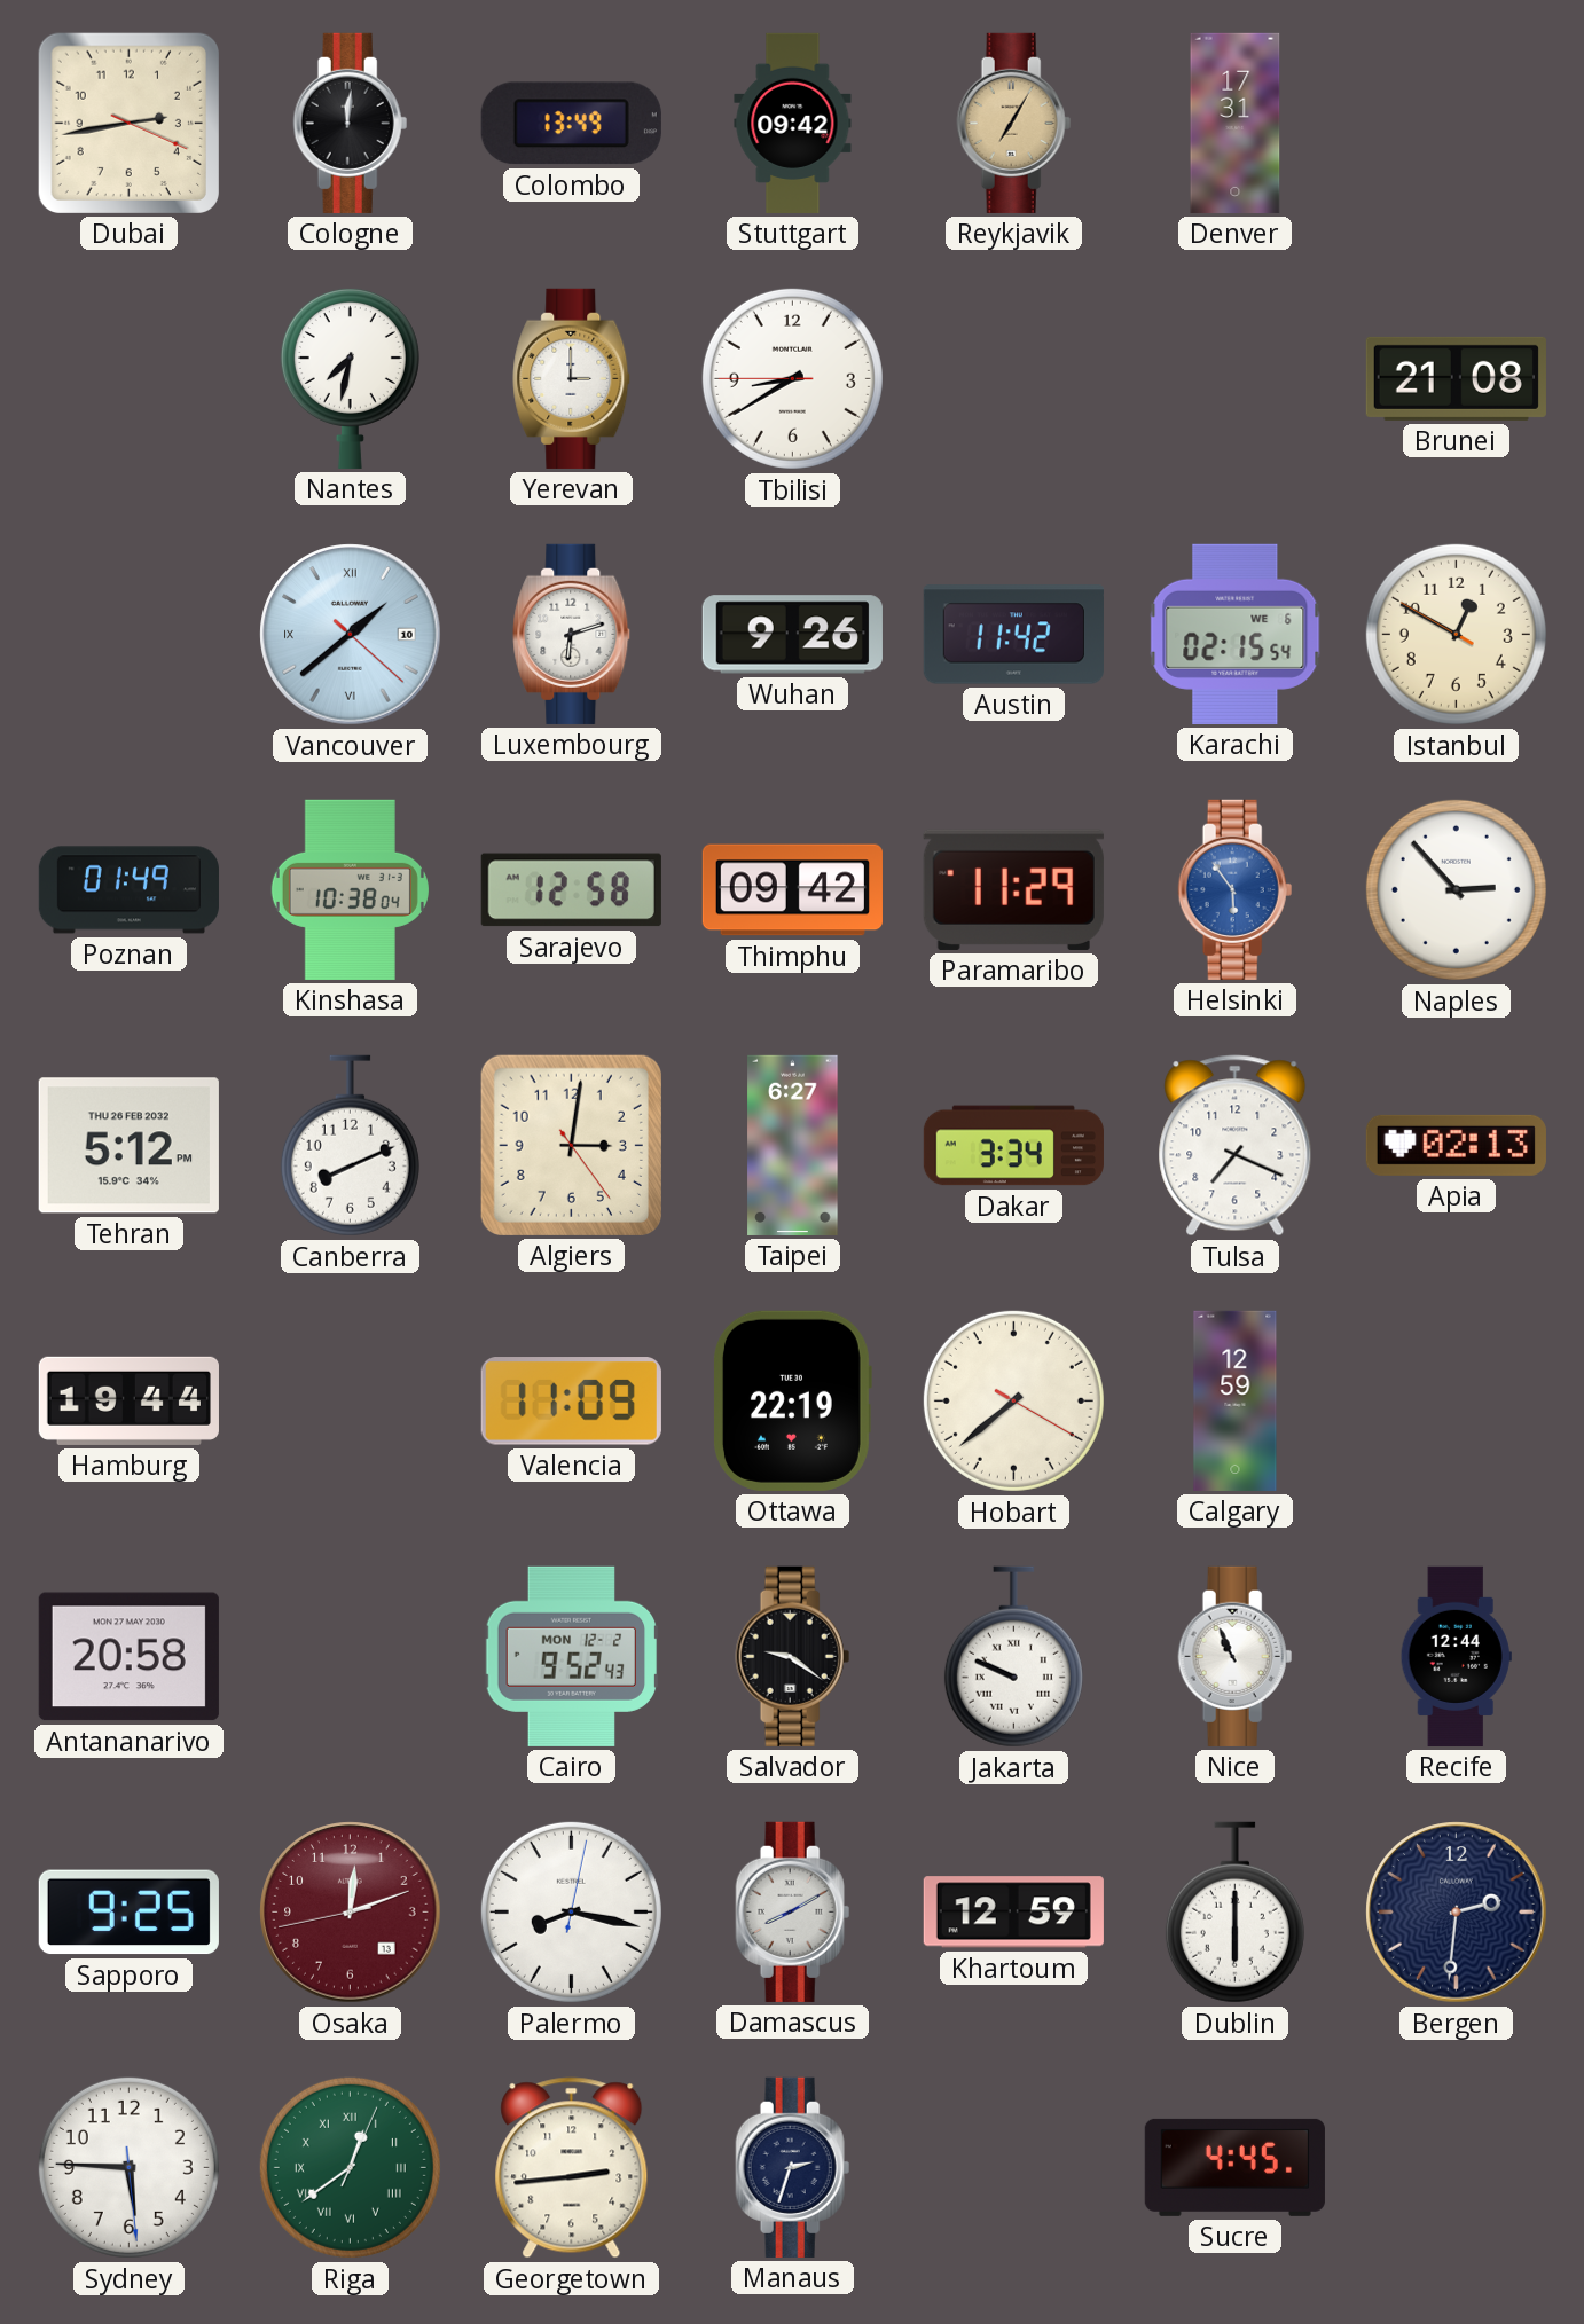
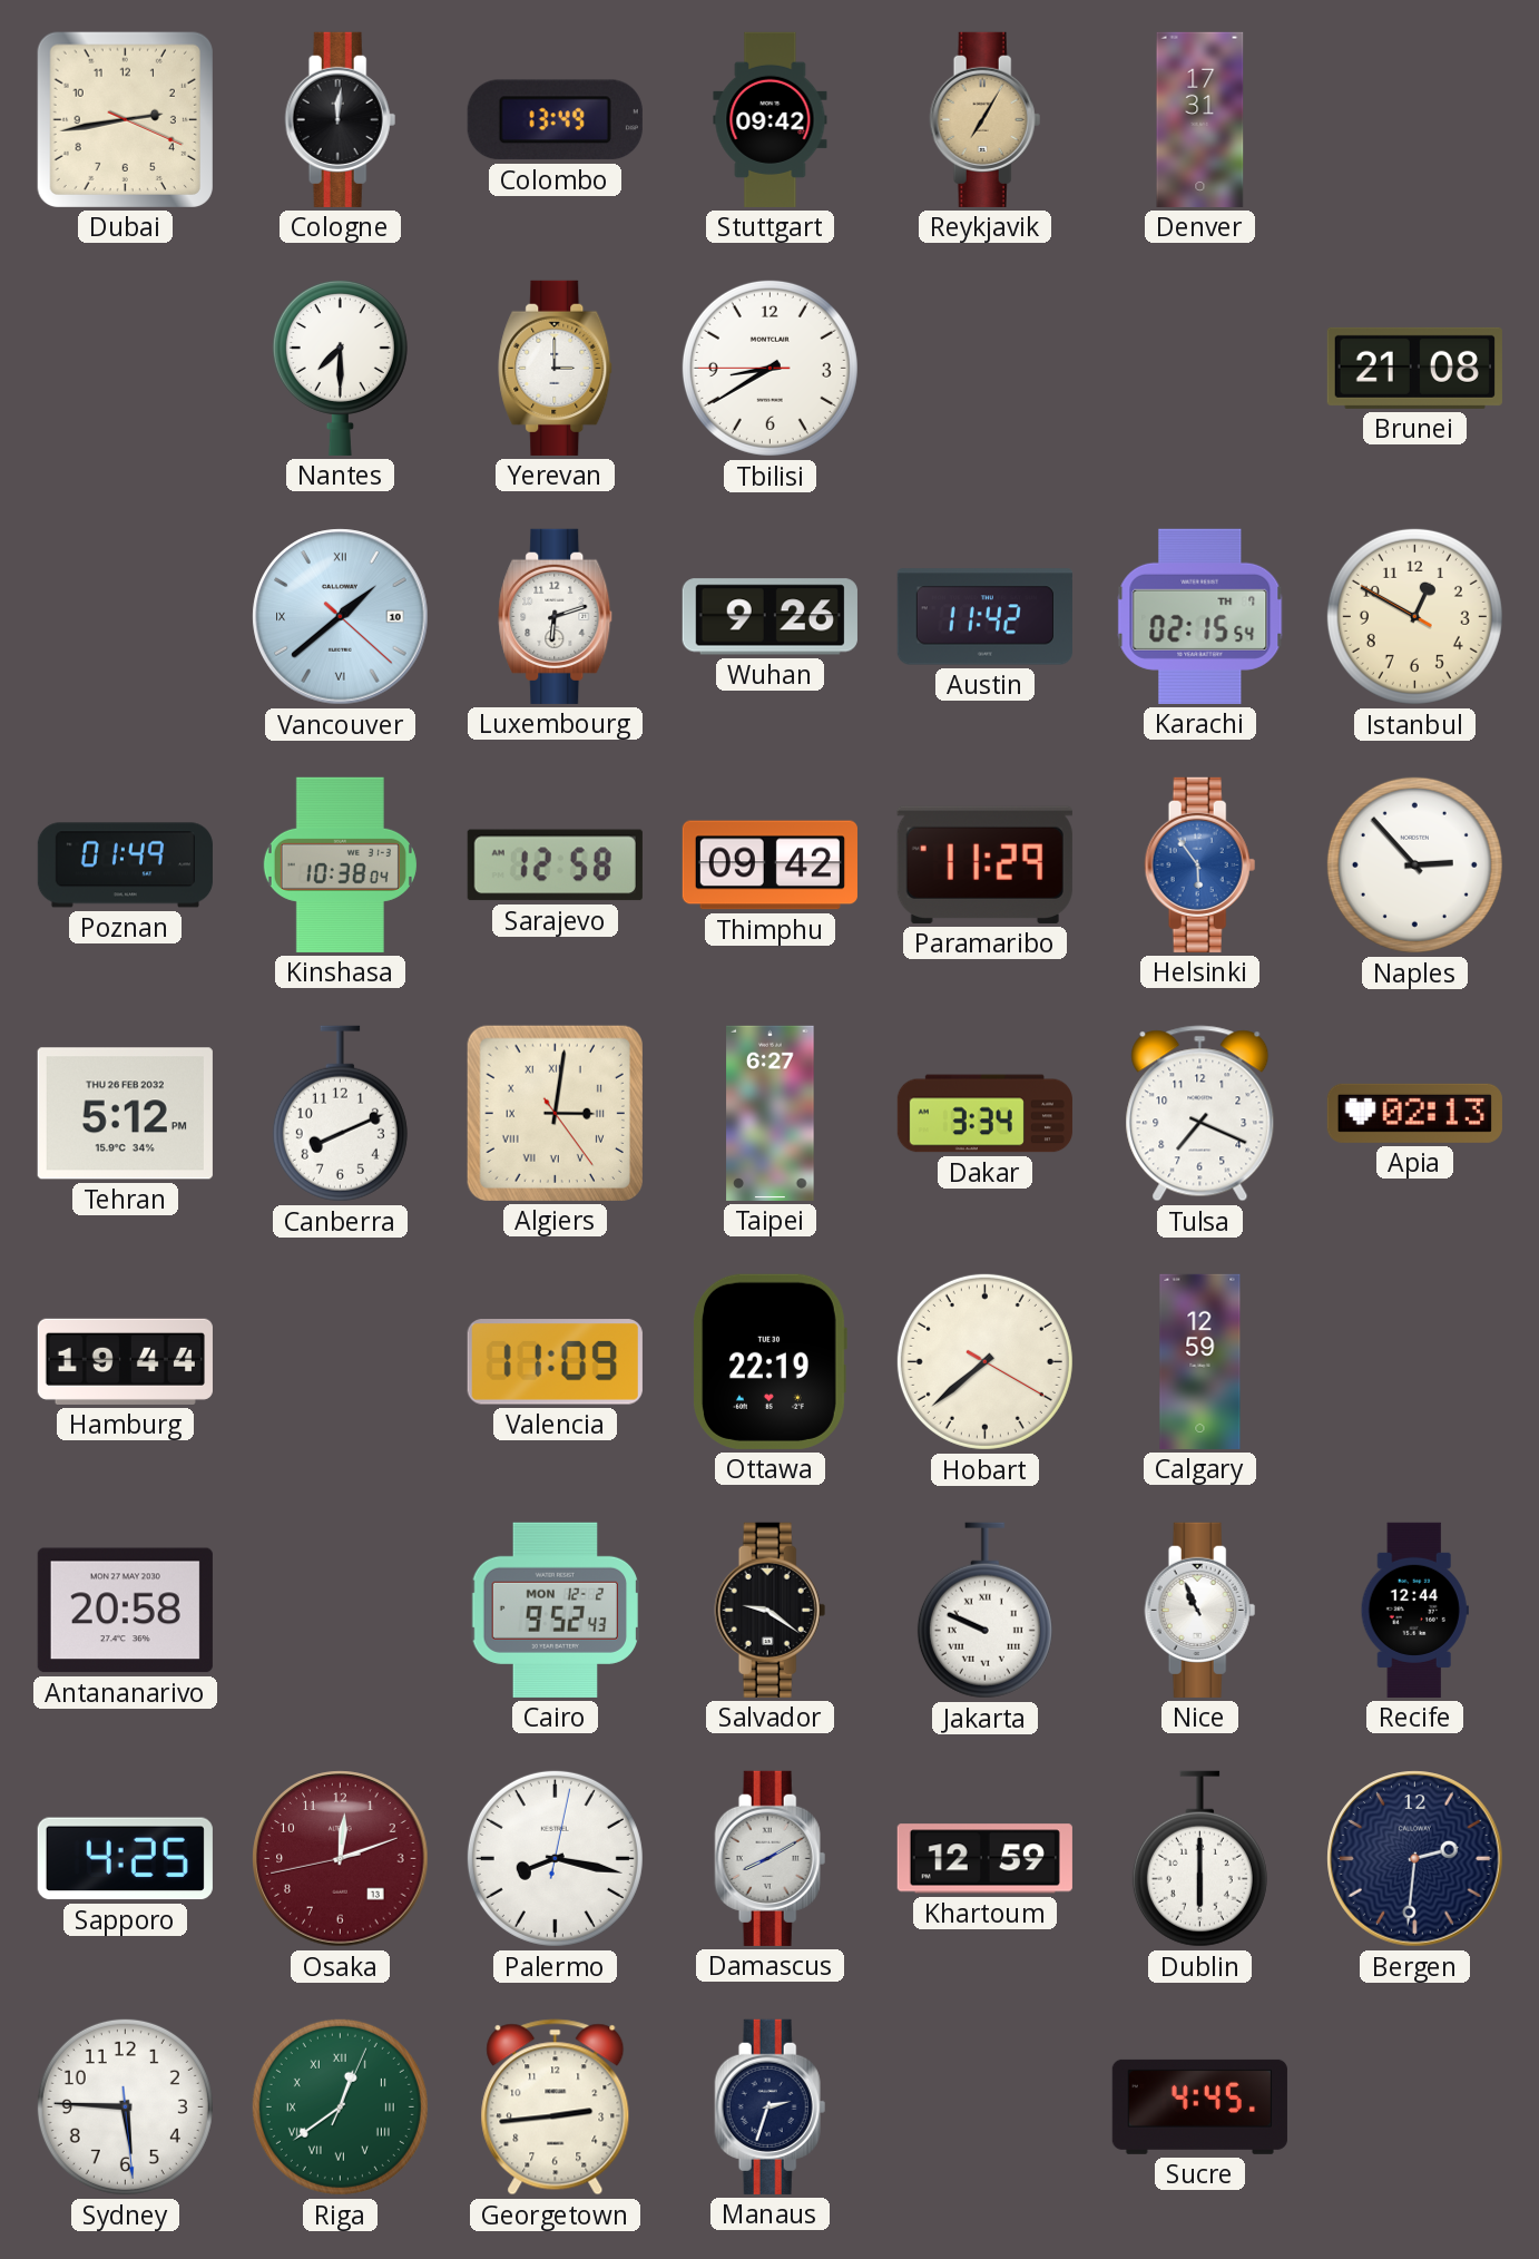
Nantes: 7:32 -> 7:30
Karachi date: WE 6 -> TH 7
Algiers numerals: Arabic -> Roman
Sapporo: 9:25 -> 4:25
